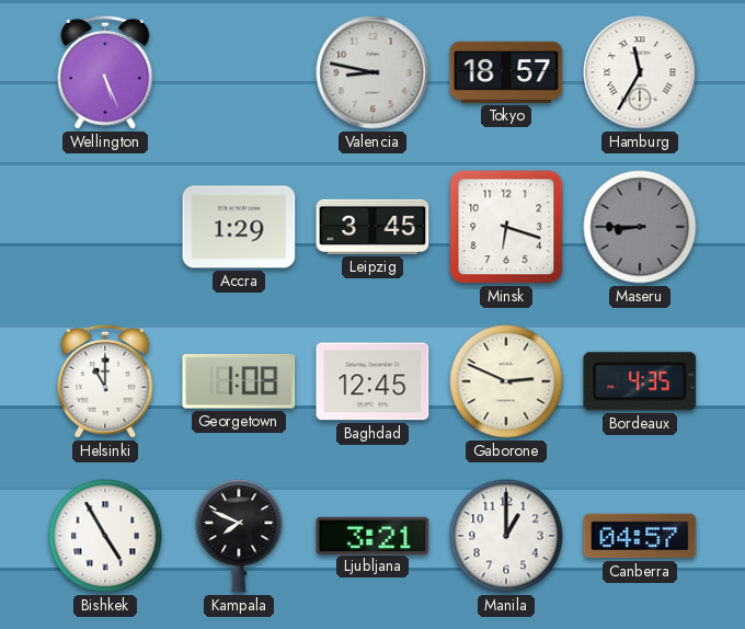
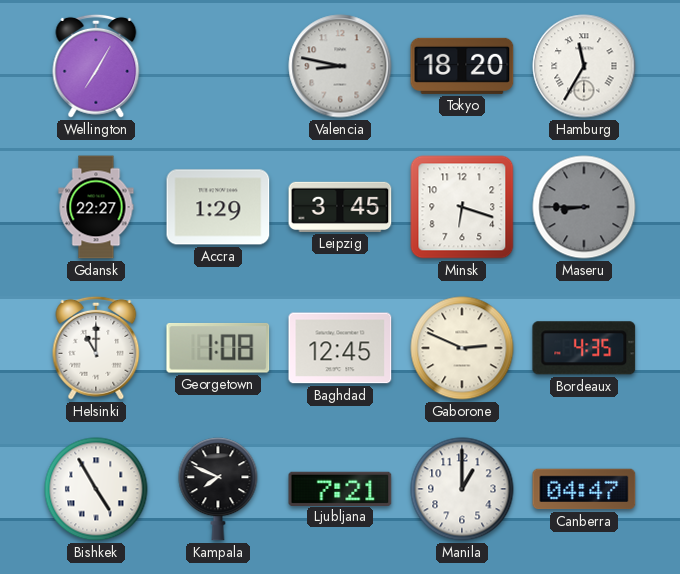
Wellington: 5:26 -> 7:05
Tokyo: 18:57 -> 18:20
Gdansk: none -> 22:27
Ljubljana: 3:21 -> 7:21
Canberra: 04:57 -> 04:47
